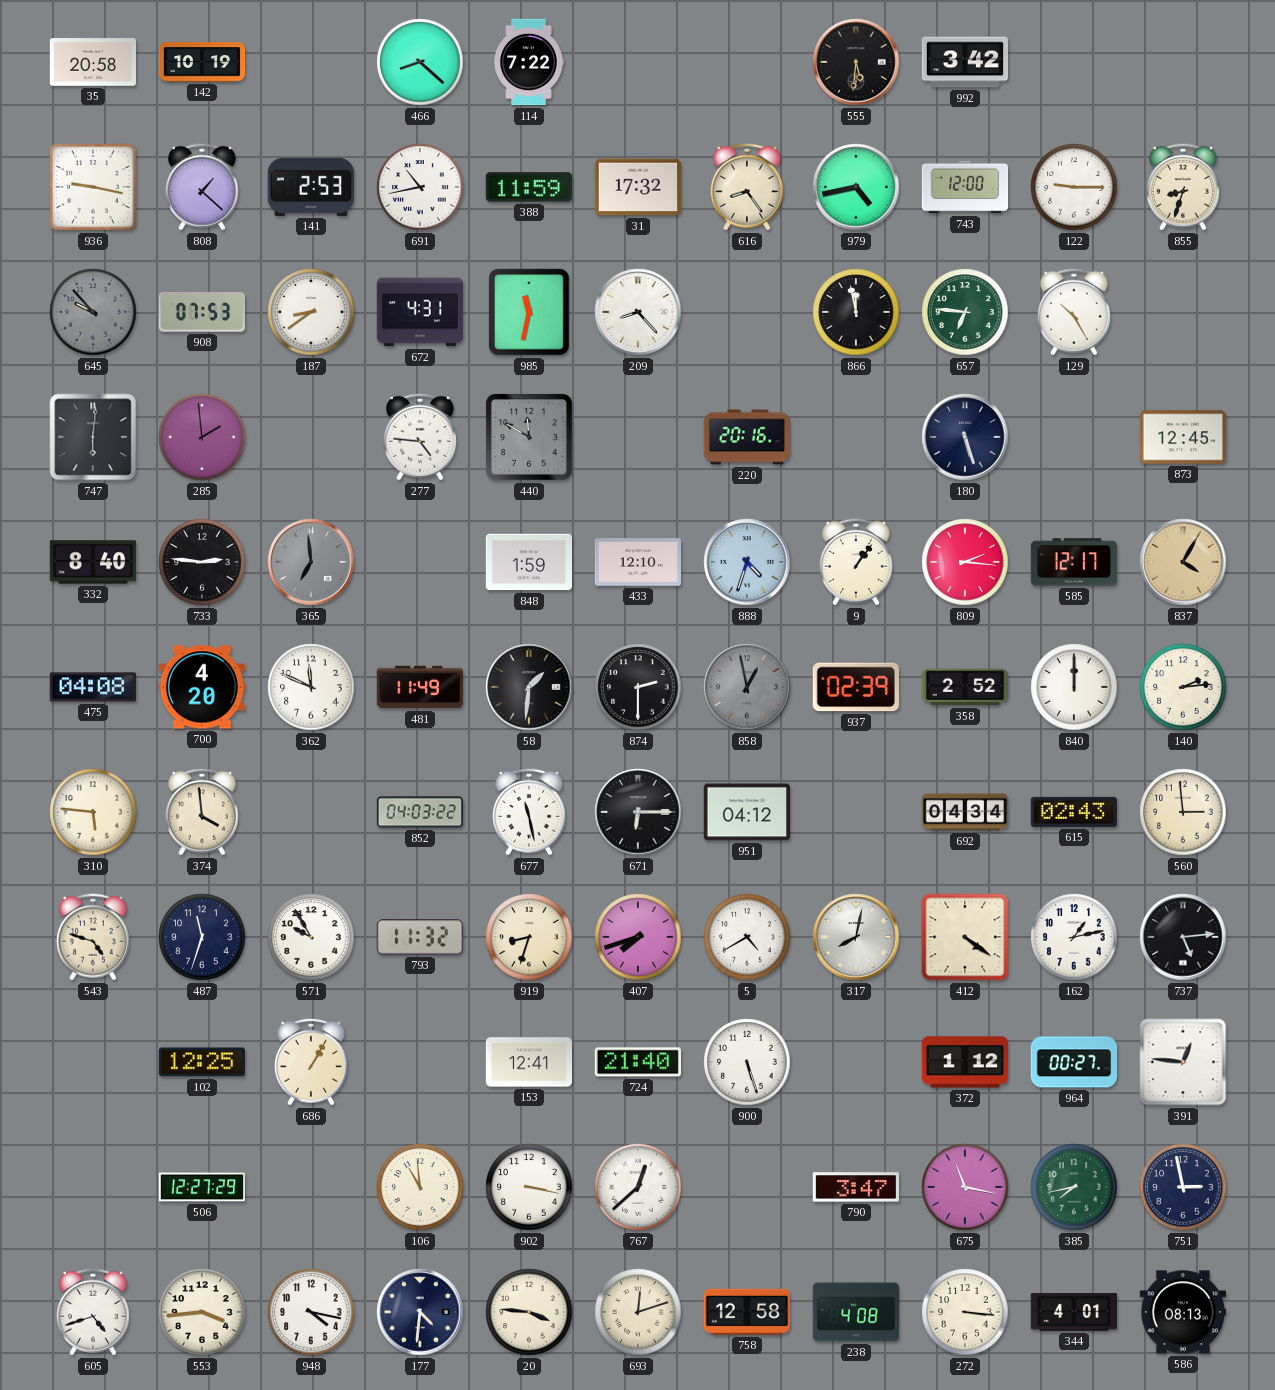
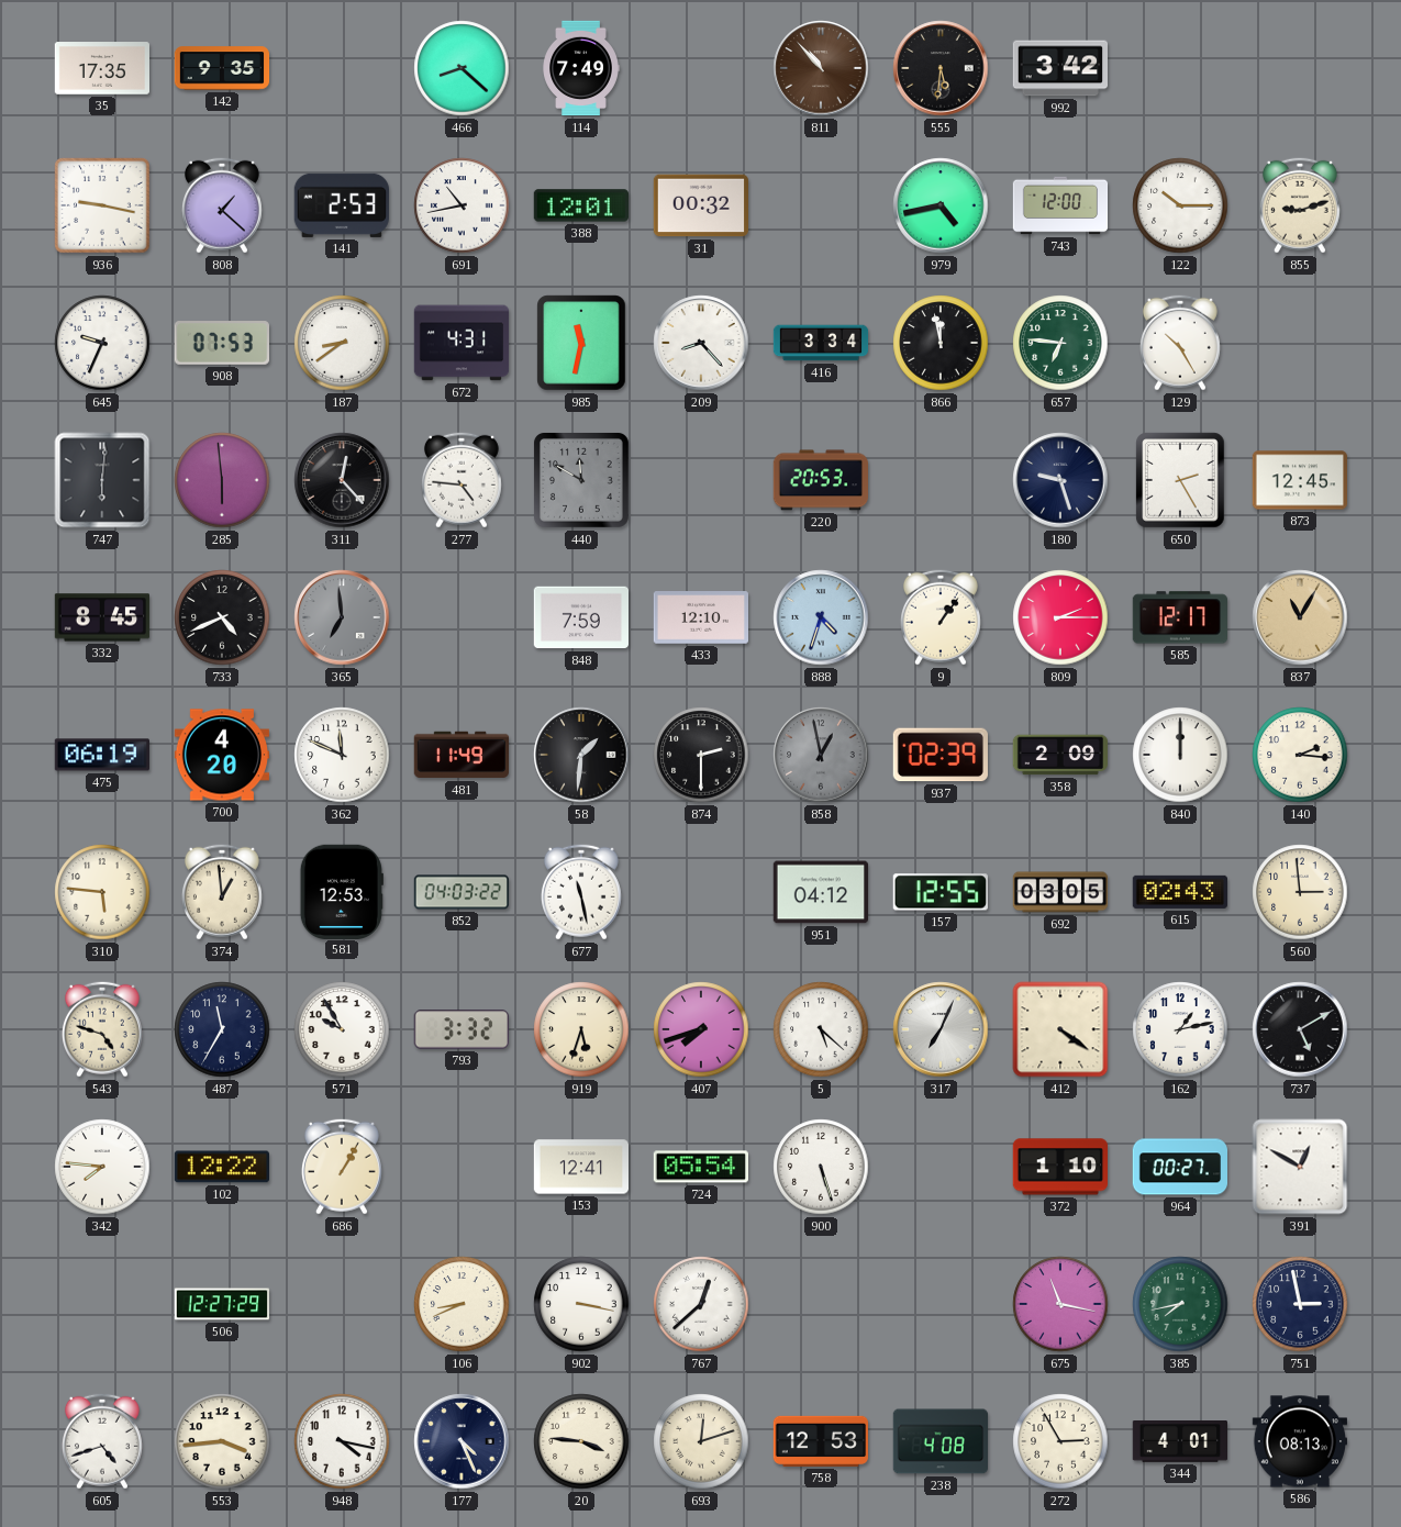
35: 20:58 -> 17:35
142: 10:19 -> 9:35
114: 7:22 -> 7:49
811: none -> 10:53
388: 11:59 -> 12:01
31: 17:32 -> 00:32
616: 8:24 -> none
122: 9:15 -> 10:15
855: 8:33 -> 9:12
645: 9:53 -> 9:34
645 dial: grey -> white
416: none -> 3:34
285: 1:59 -> 5:59
311: none -> 12:23
220: 20:16 -> 20:53
180: 5:27 -> 9:27
650: none -> 2:25
332: 8:40 -> 8:45
733: 2:46 -> 4:41
848: 1:59 -> 7:59
809: 2:16 -> 2:15
837: 4:05 -> 11:05
475: 04:08 -> 06:19
358: 2:52 -> 2:09
140: 2:14 -> 2:16
374: 3:59 -> 12:59
581: none -> 12:53
671: 6:15 -> none
157: none -> 12:55
692: 04:34 -> 03:05
487: 11:33 -> 11:35
793: 11:32 -> 3:32
919: 8:33 -> 5:33
5: 4:40 -> 5:22
317: 8:02 -> 7:04
737: 5:14 -> 5:10
342: none -> 7:46
102: 12:25 -> 12:22
724: 21:40 -> 05:54
372: 1:12 -> 1:10
391: 12:46 -> 12:50
106: 10:59 -> 8:41
790: 3:47 -> none
177: 4:31 -> 4:26
758: 12:58 -> 12:53
272: 3:16 -> 2:55
